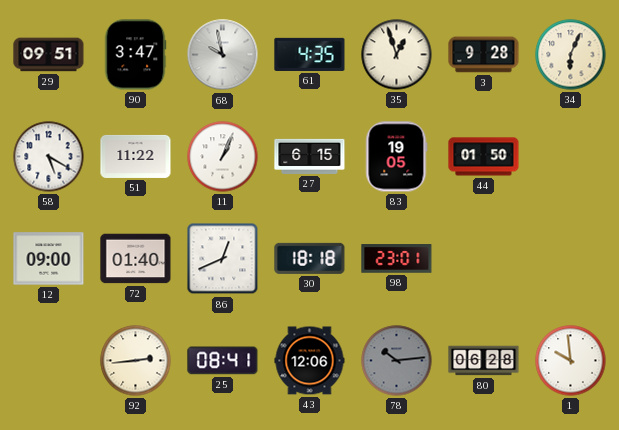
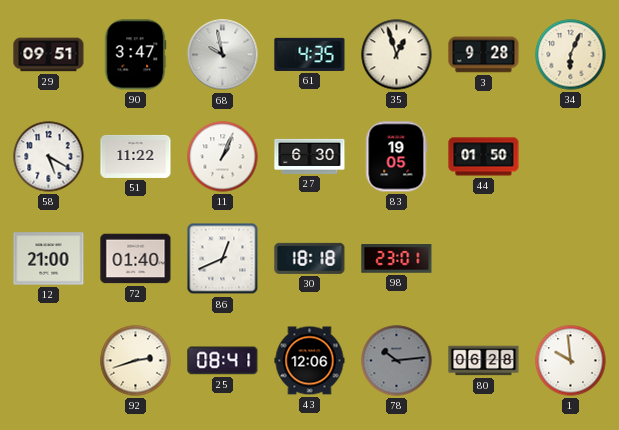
27: 6:15 -> 6:30
12: 09:00 -> 21:00
92: 2:44 -> 2:42
